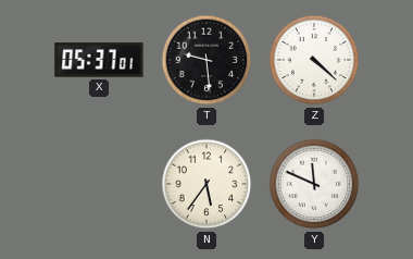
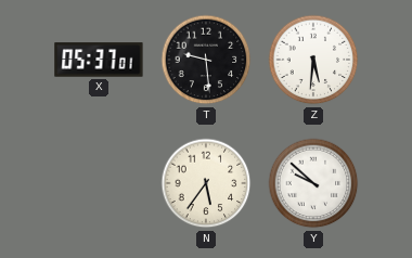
Z: 4:22 -> 5:31
Y: 11:49 -> 9:52
